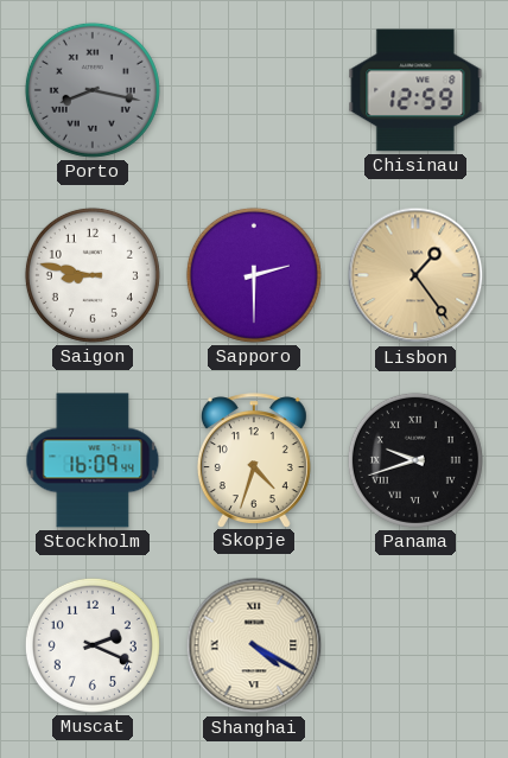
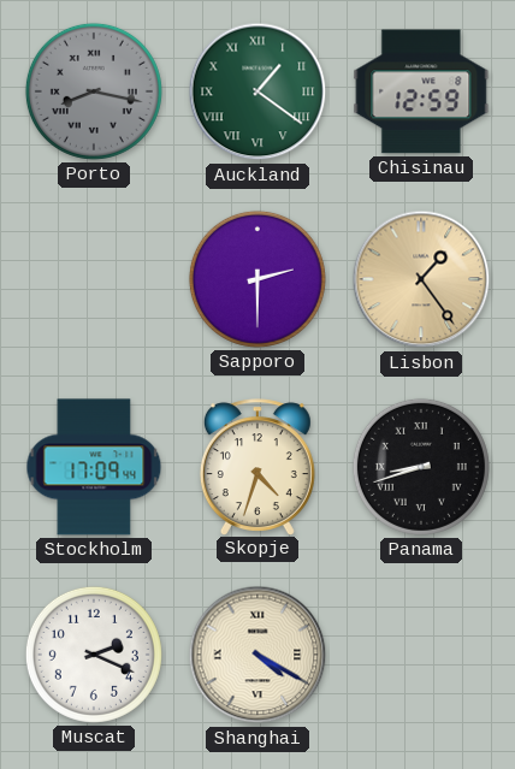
Auckland: none -> 1:21
Saigon: 8:47 -> none
Stockholm: 16:09 -> 17:09
Panama: 9:42 -> 8:42
